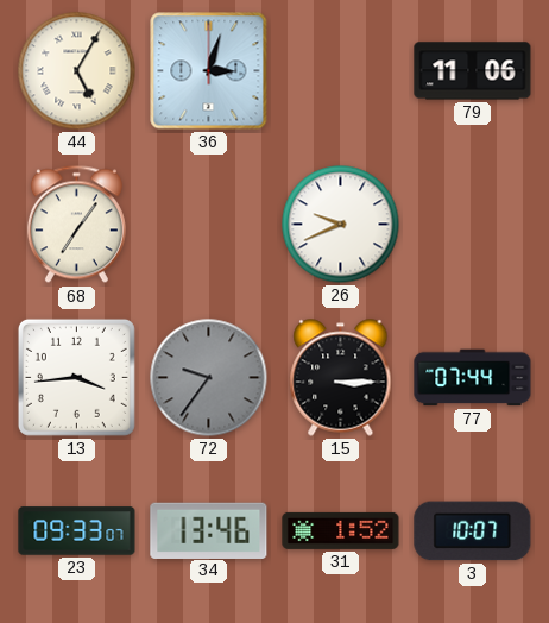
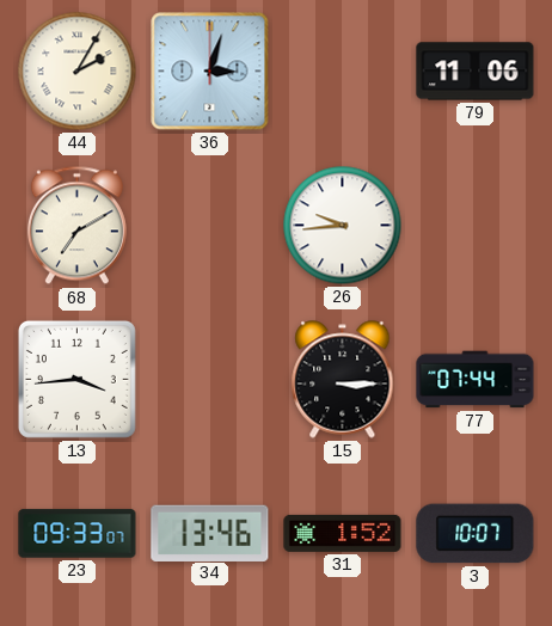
44: 5:05 -> 2:05
68: 7:06 -> 7:10
26: 9:41 -> 9:44
72: 9:36 -> none
